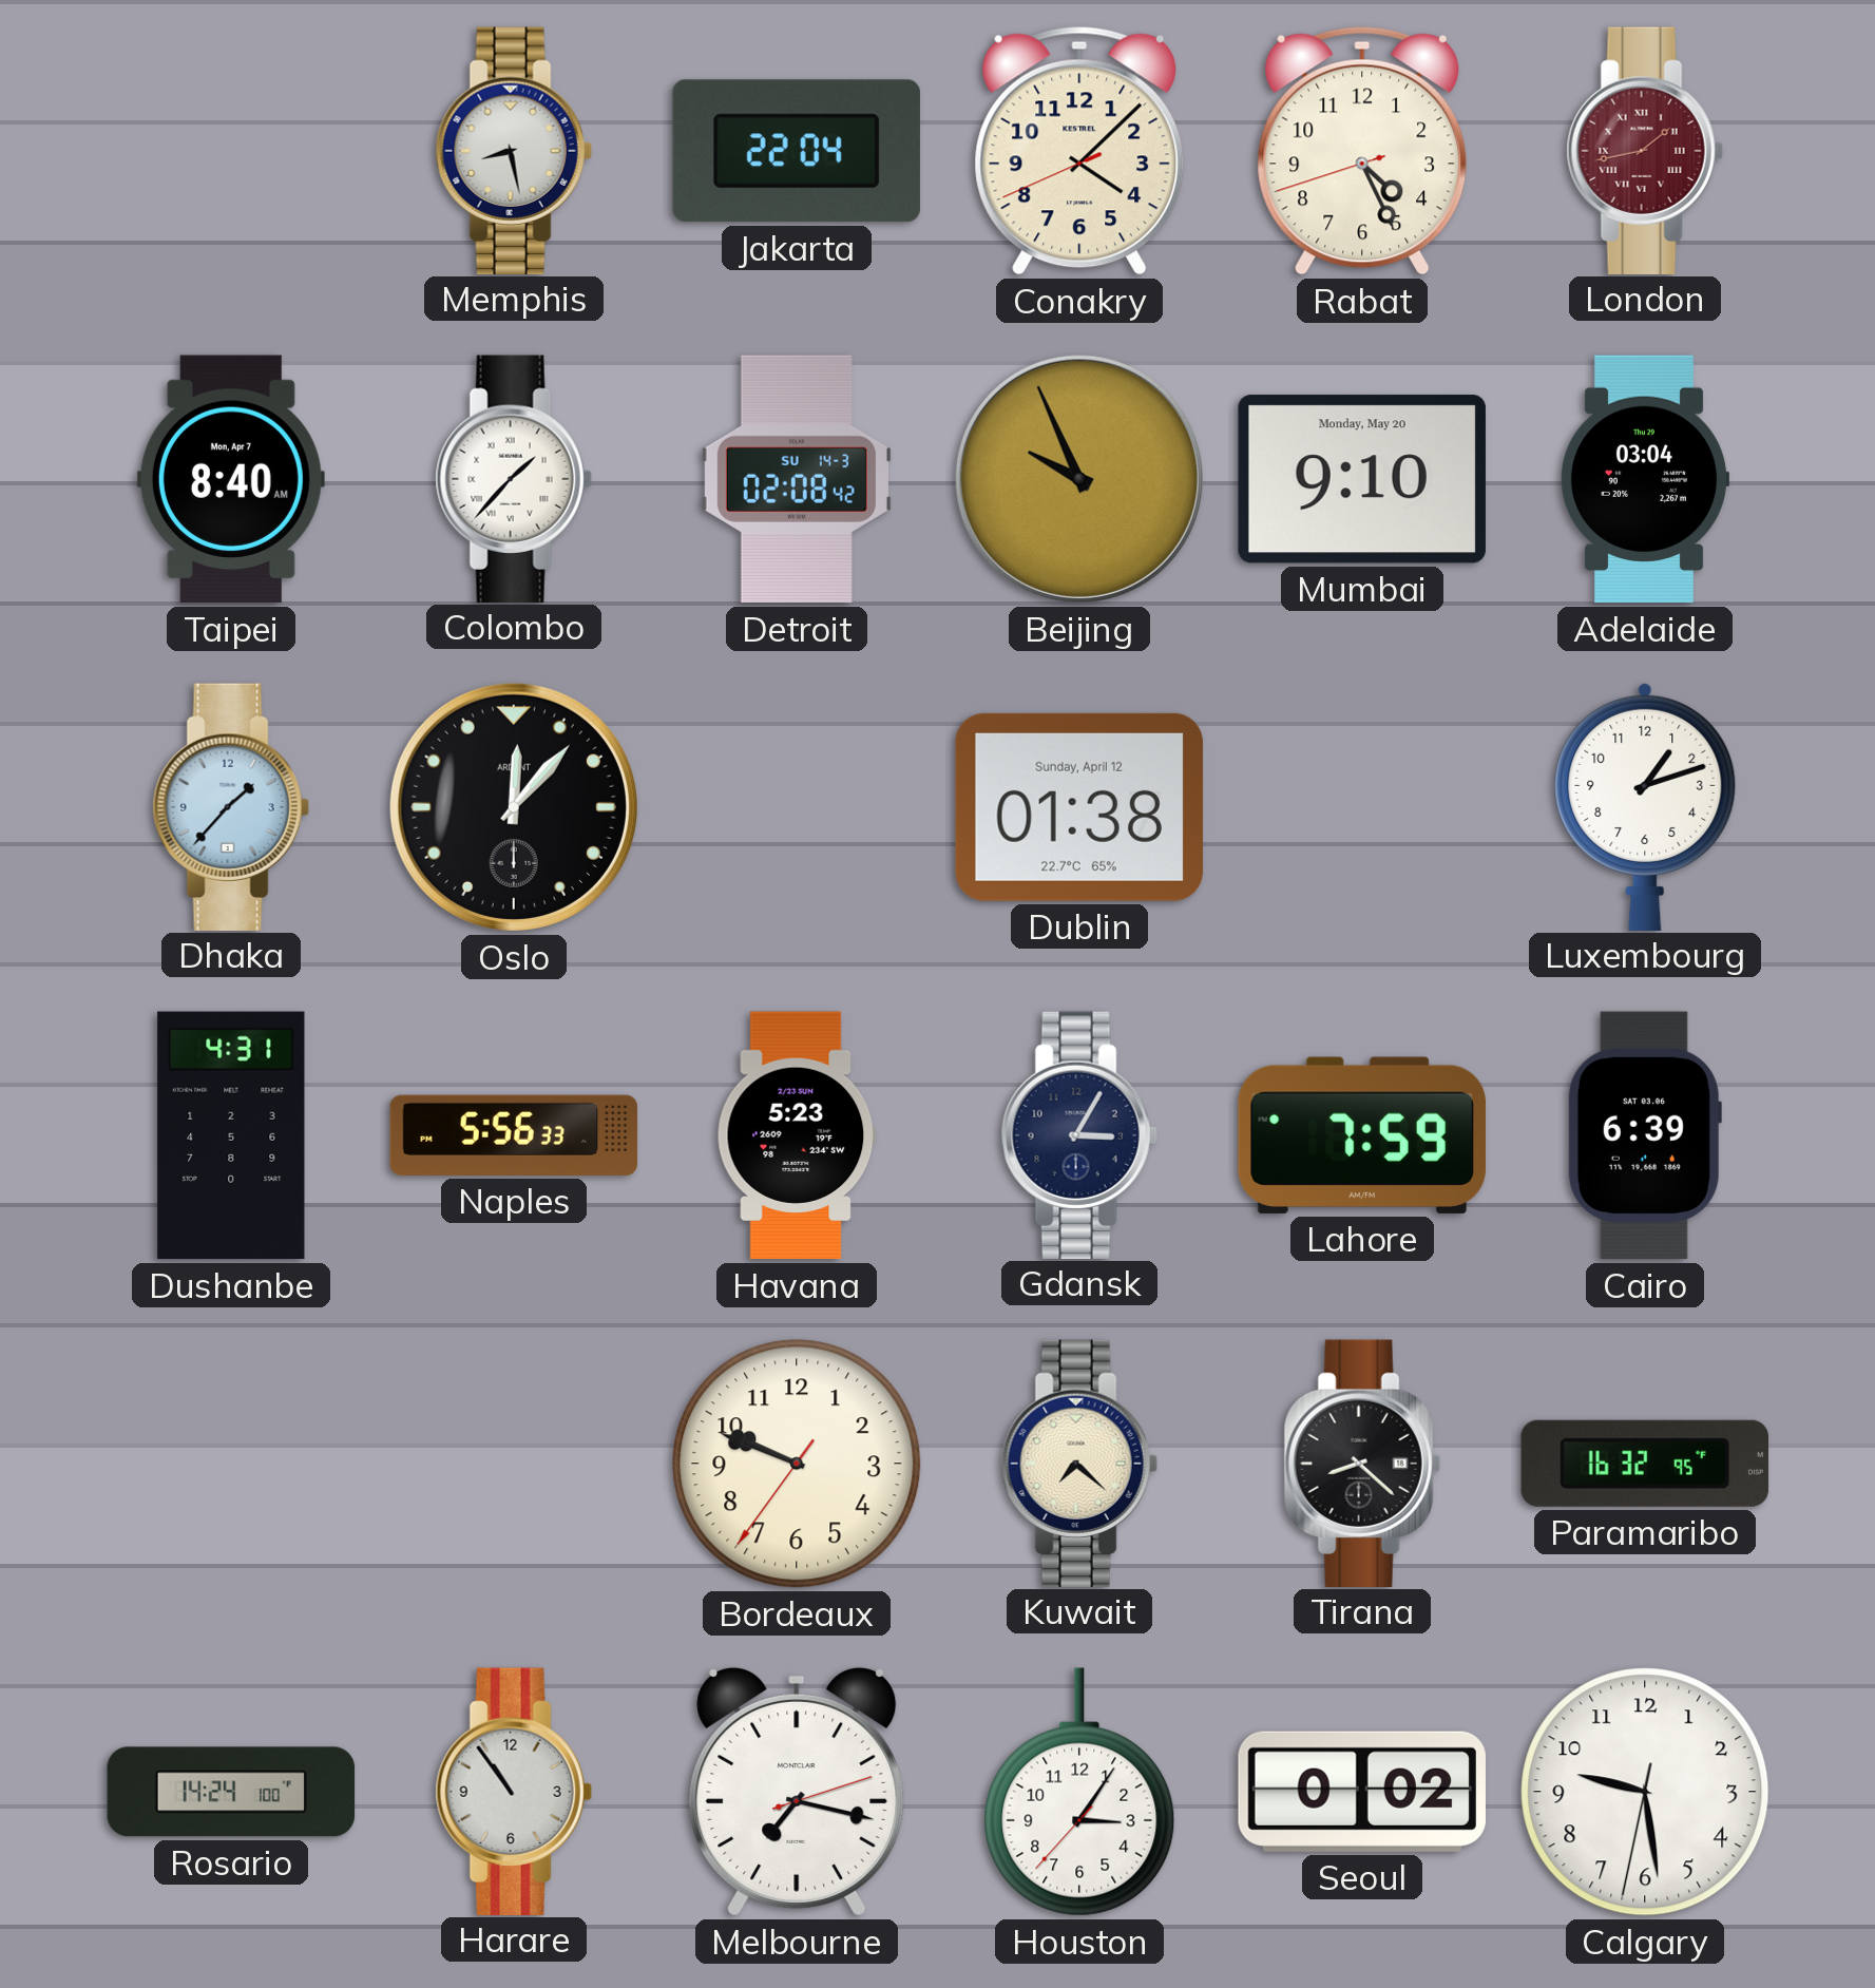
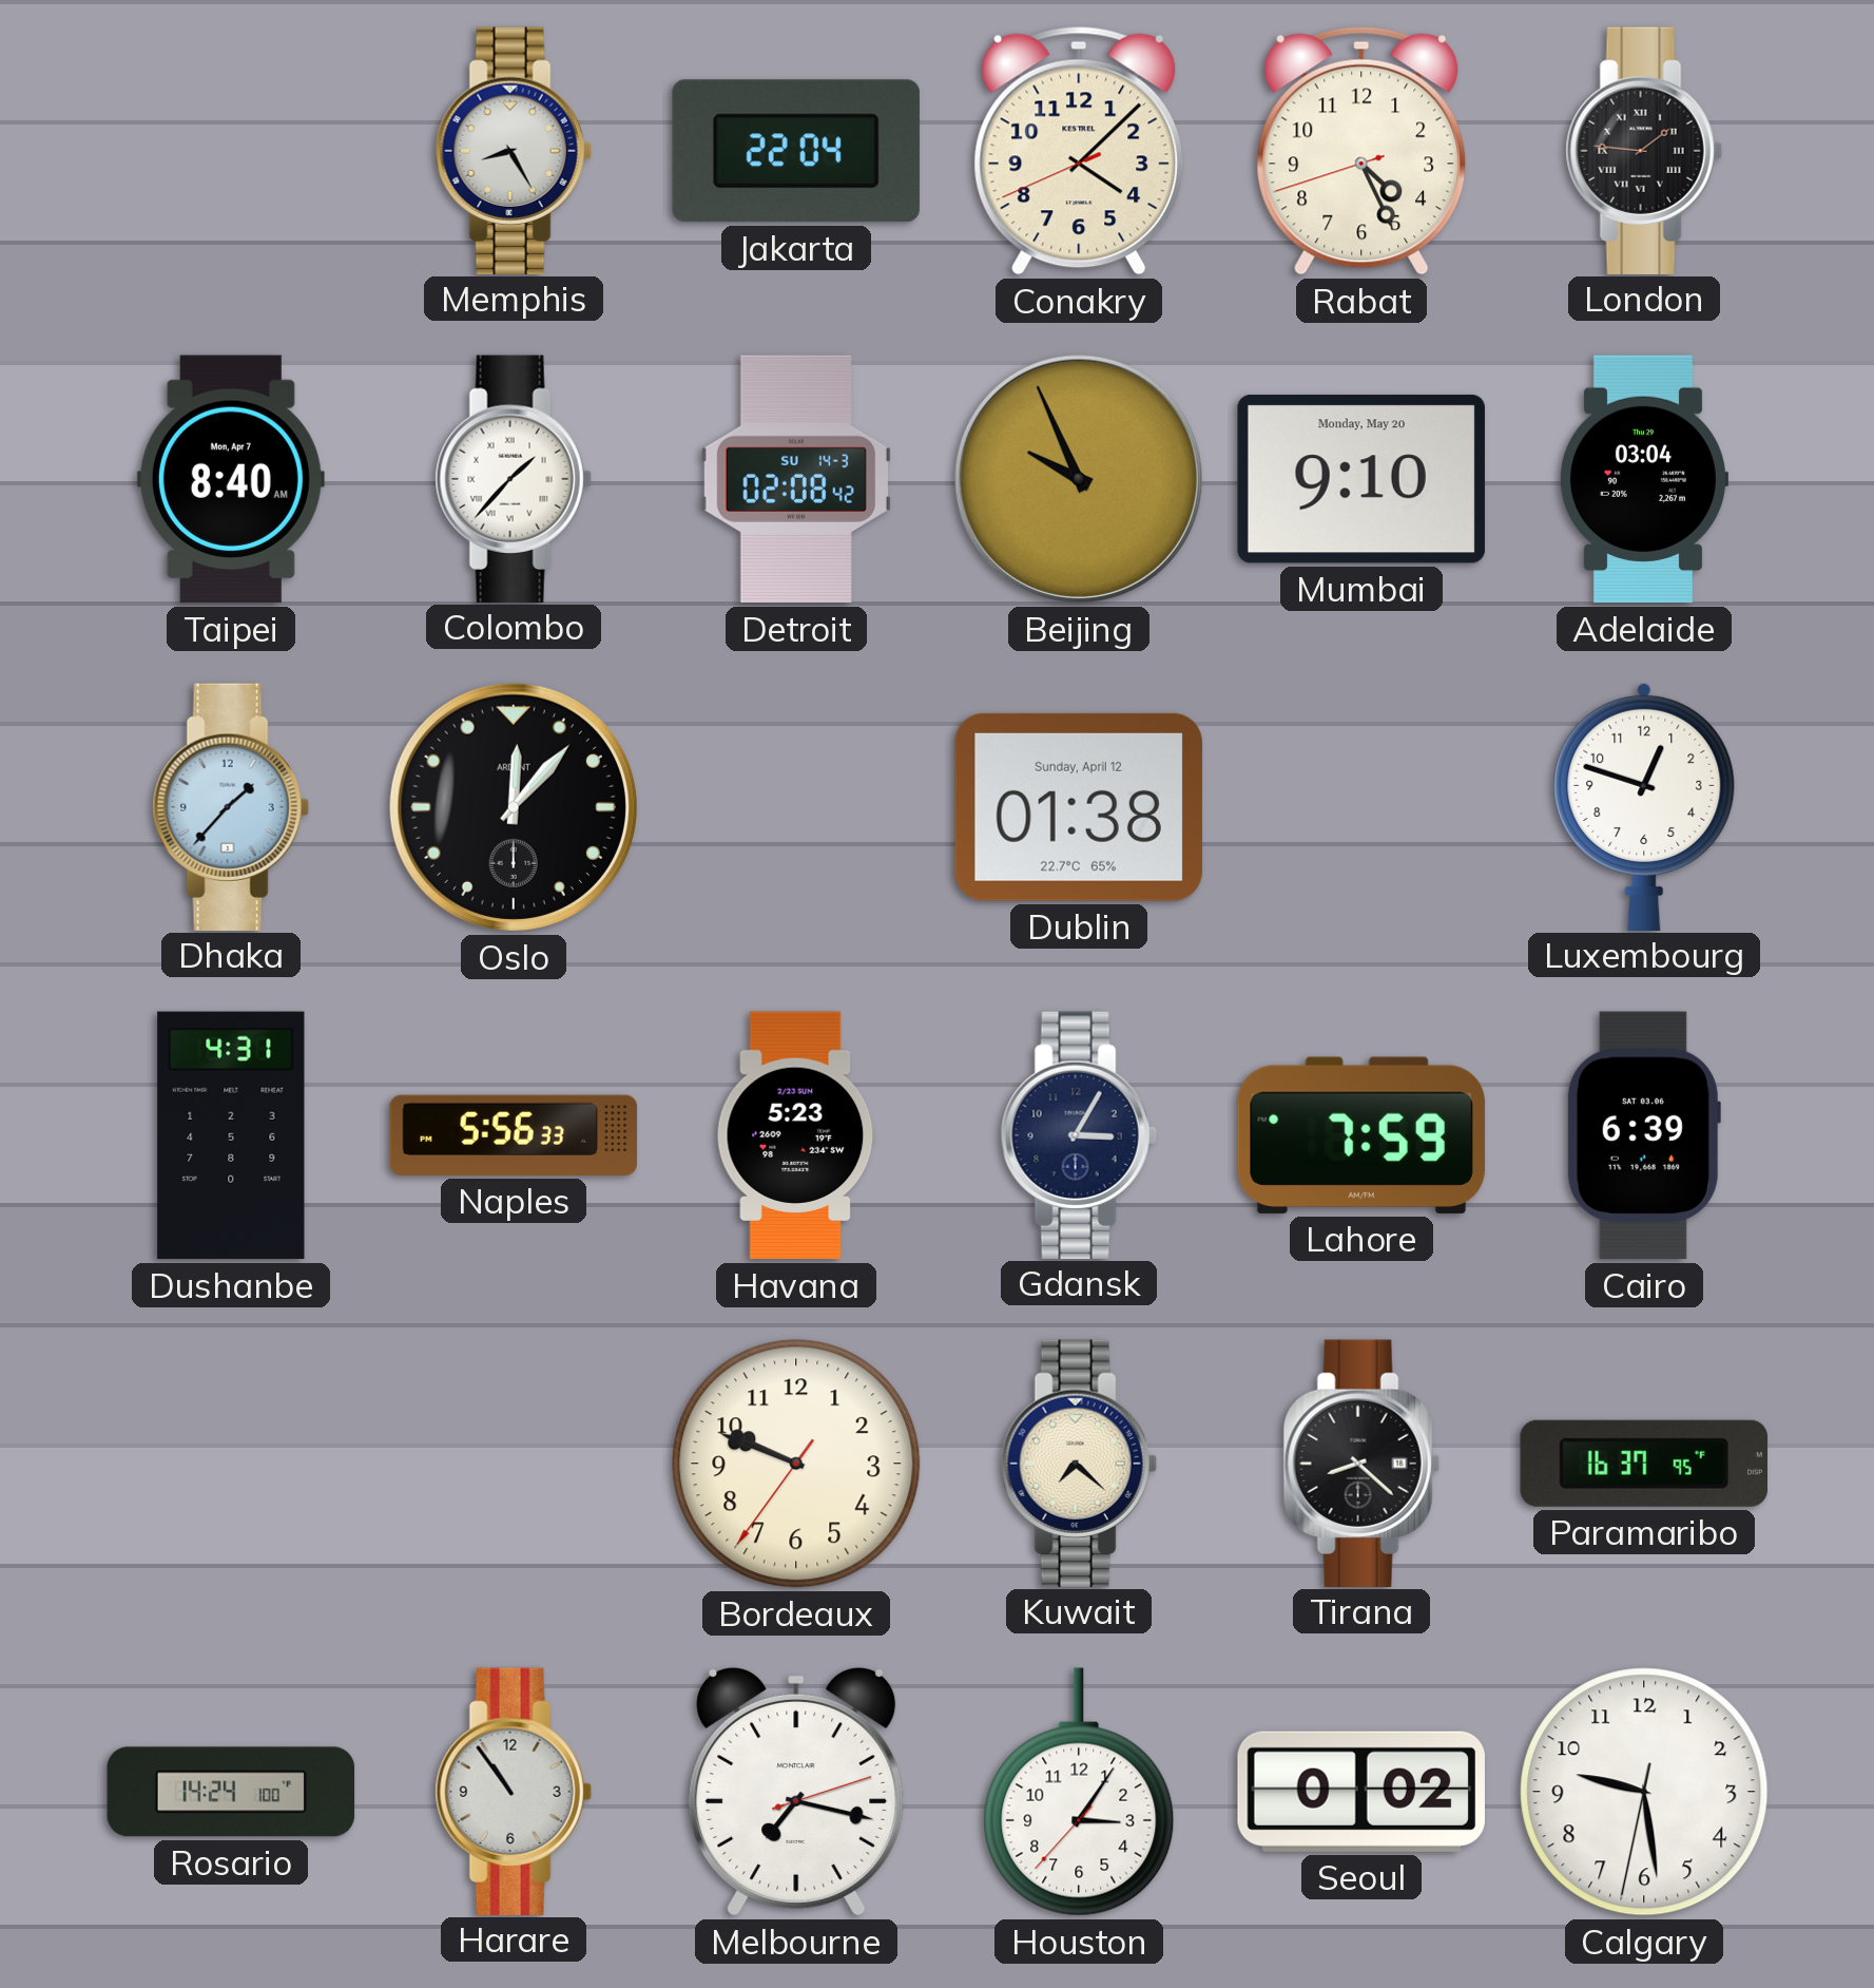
Memphis: 8:28 -> 8:25
London: 1:43 -> 1:46
London dial: burgundy -> black
Luxembourg: 1:12 -> 12:48
Paramaribo: 16:32 -> 16:37
